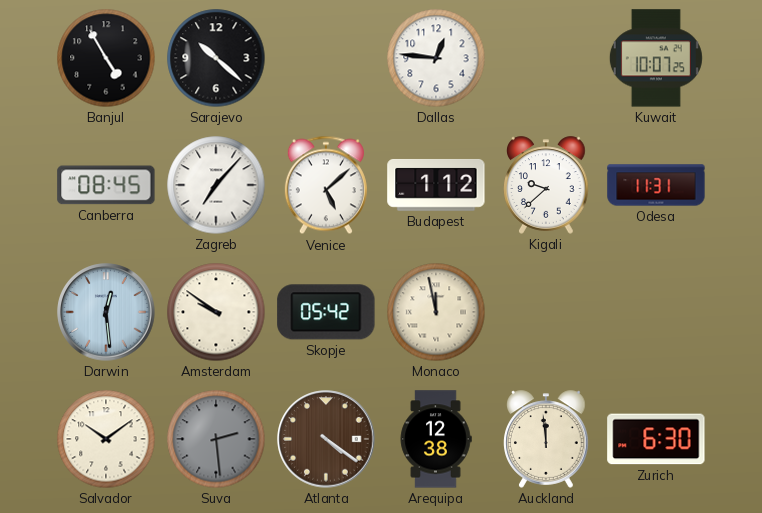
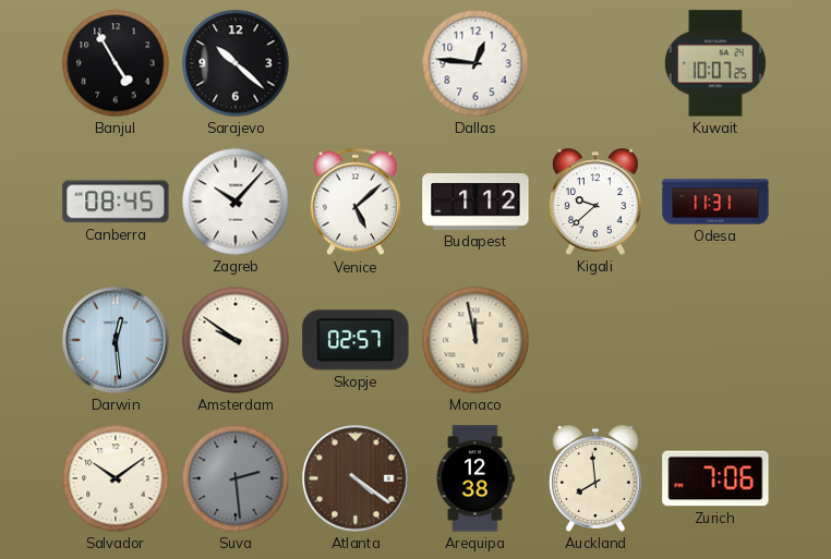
Zagreb: 7:07 -> 10:07
Skopje: 05:42 -> 02:57
Auckland: 11:59 -> 7:59
Zurich: 6:30 -> 7:06
